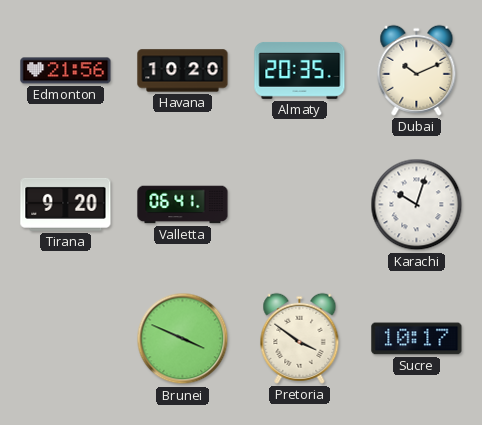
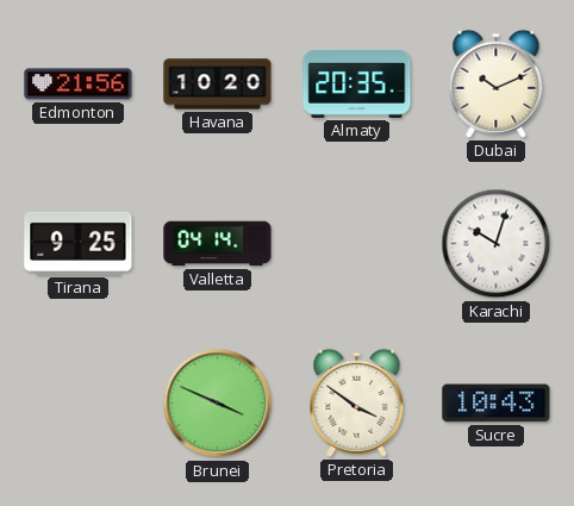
Tirana: 9:20 -> 9:25
Valletta: 06:41 -> 04:14
Sucre: 10:17 -> 10:43
